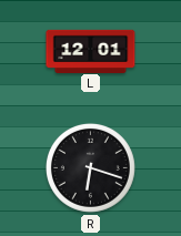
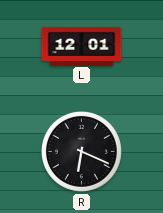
R: 6:18 -> 6:19
